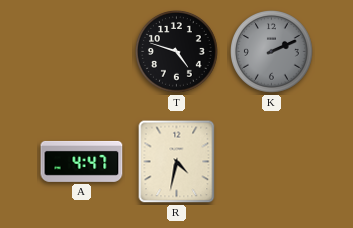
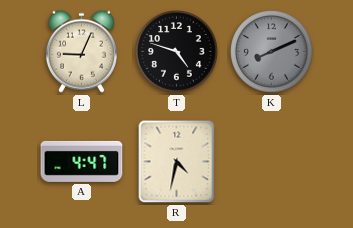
L: none -> 9:04
K: 2:11 -> 8:11
